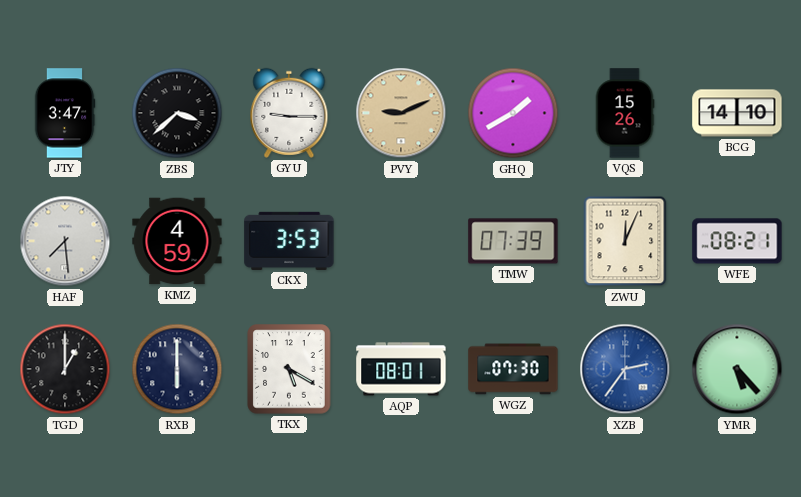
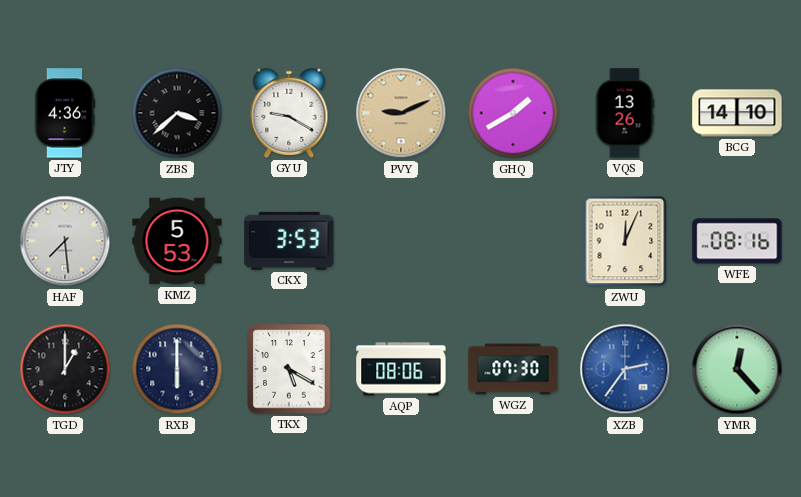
JTY: 3:47 -> 4:36
GYU: 9:15 -> 9:20
VQS: 15:26 -> 13:26
KMZ: 4:59 -> 5:53
TMW: 07:39 -> none
WFE: 08:21 -> 08:16
AQP: 08:01 -> 08:06
YMR: 5:23 -> 12:23
